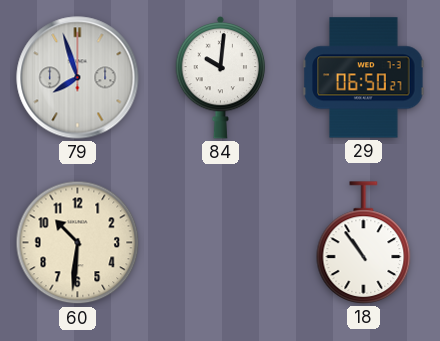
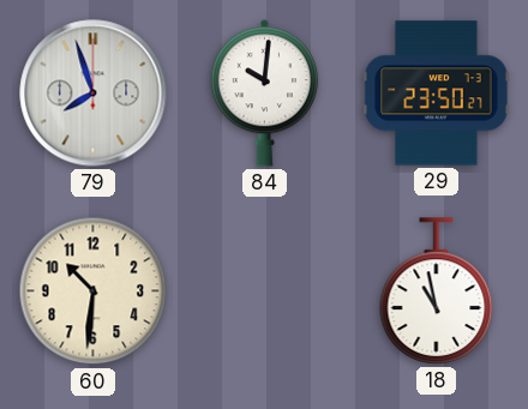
29: 06:50 -> 23:50
18: 10:54 -> 10:58
